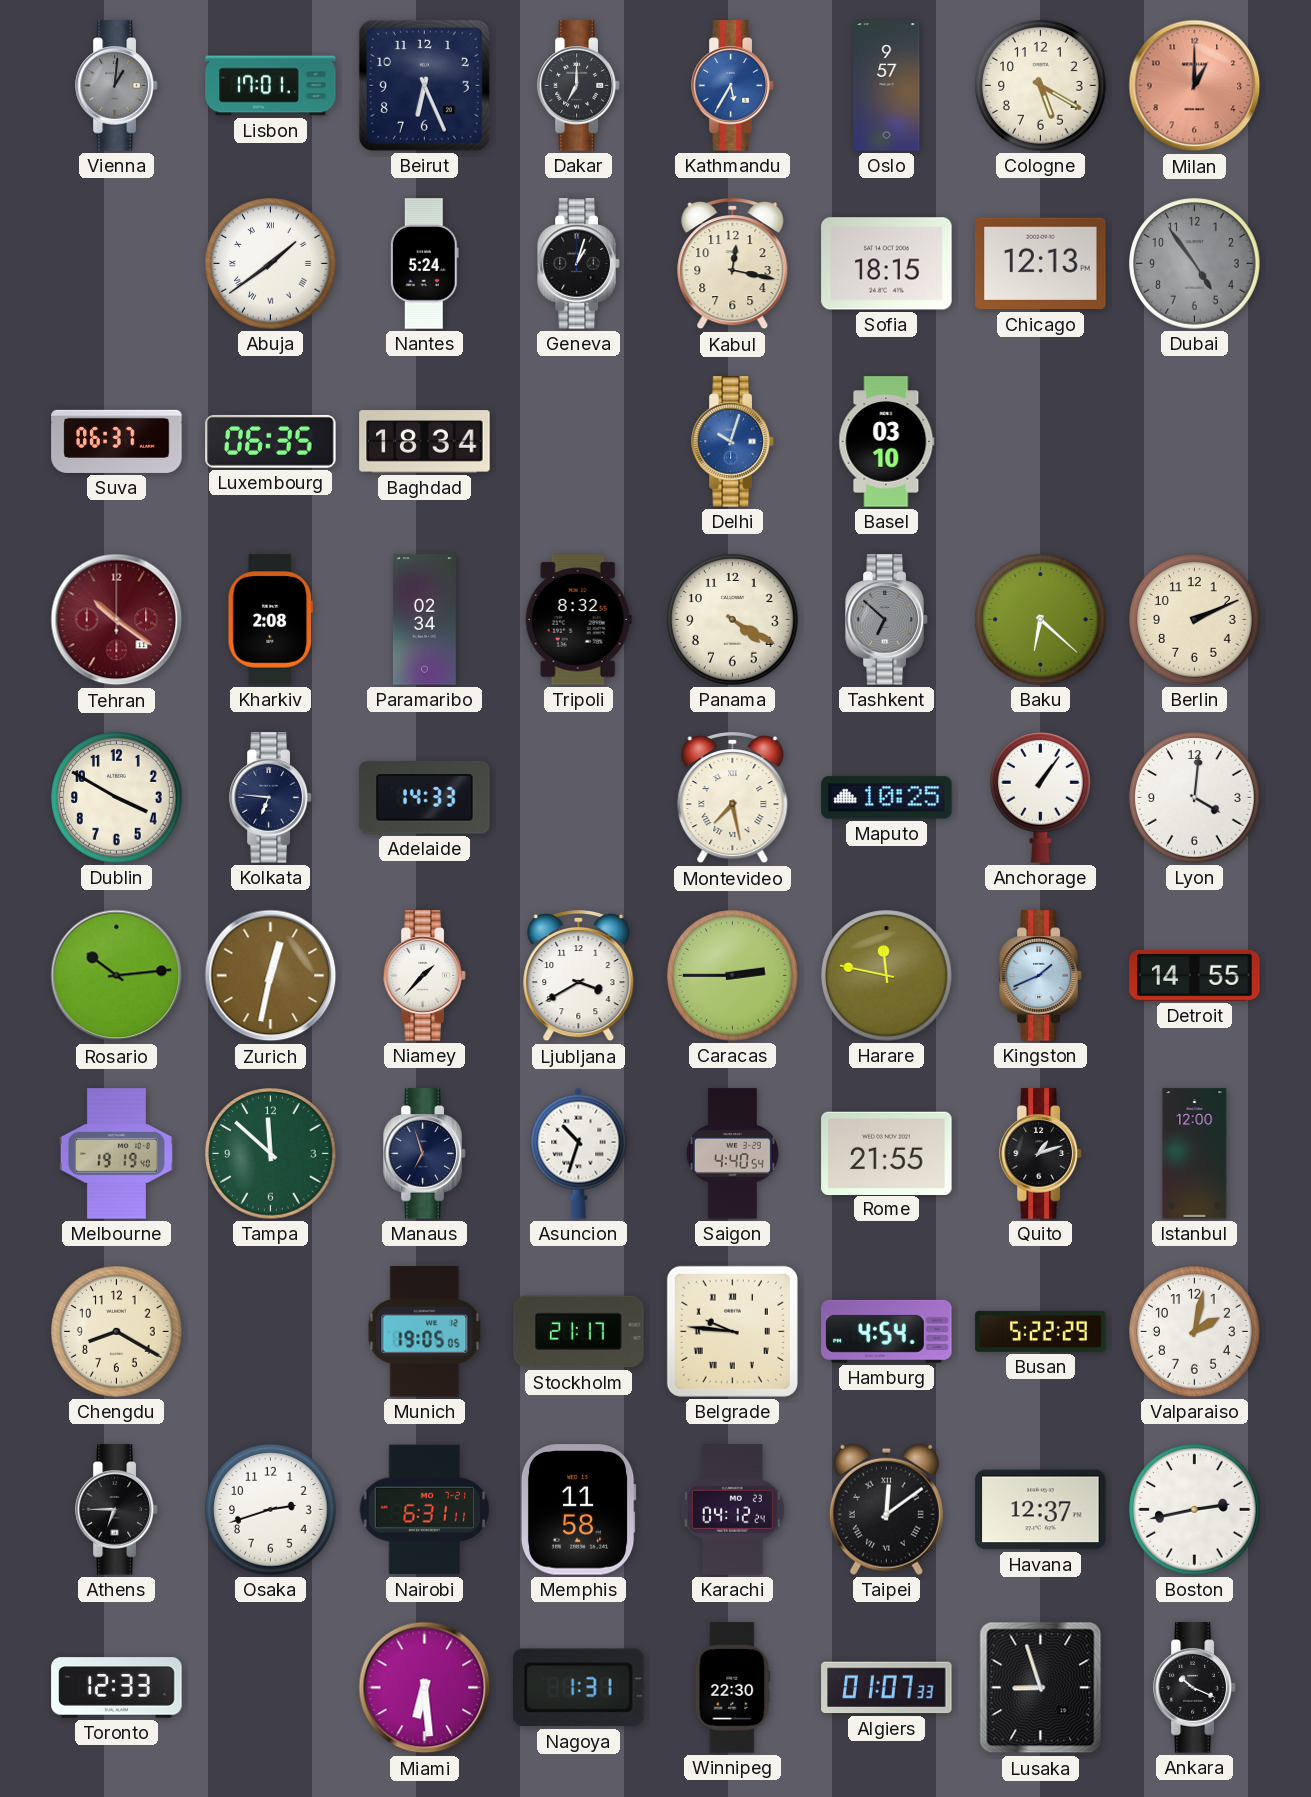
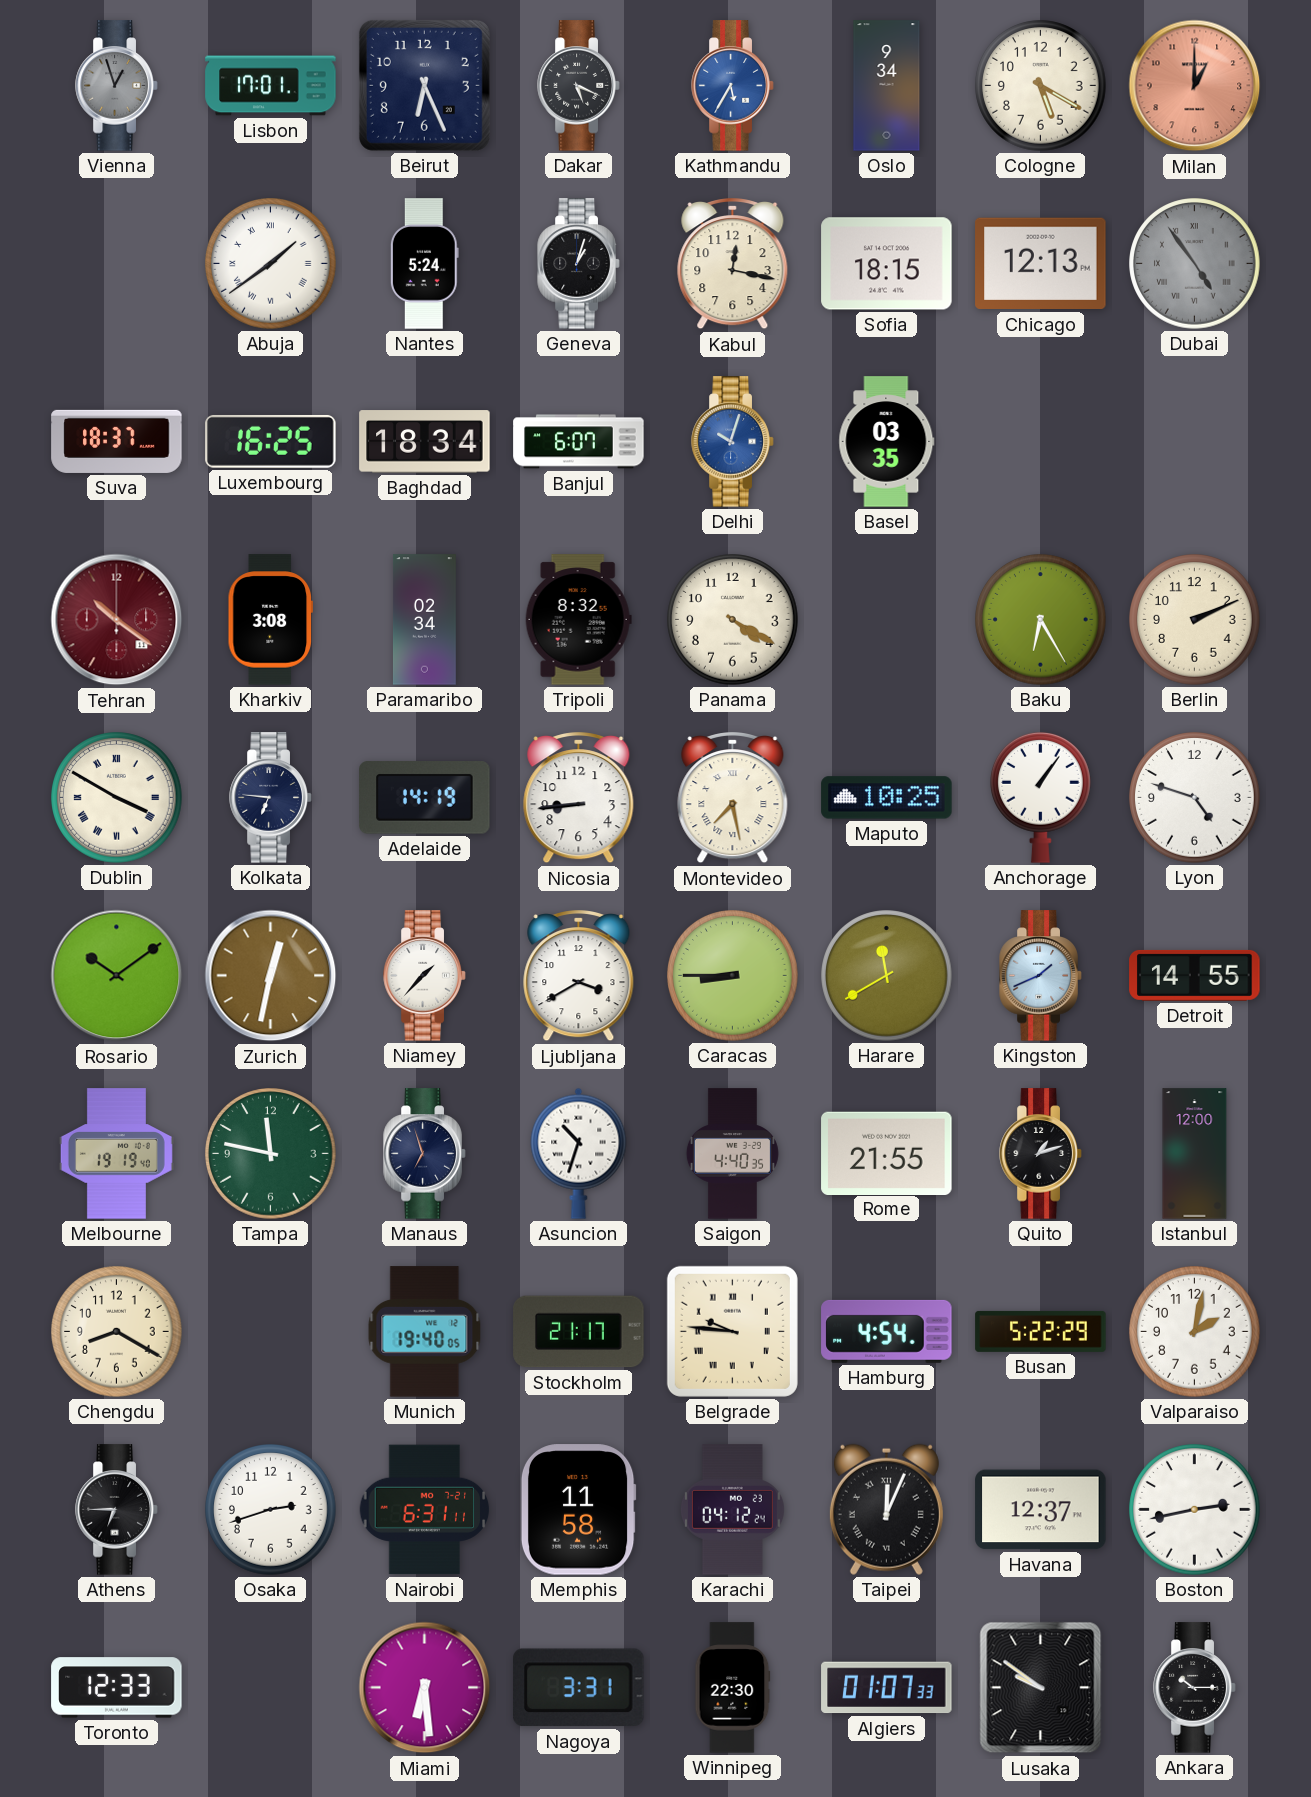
Vienna: 1:01 -> 12:57
Dakar: 7:00 -> 5:19
Oslo: 9:57 -> 9:34
Dubai numerals: Arabic -> Roman
Suva: 06:37 -> 18:37
Luxembourg: 06:35 -> 16:25
Banjul: none -> 6:07
Basel: 03:10 -> 03:35
Kharkiv: 2:08 -> 3:08
Tashkent: 6:52 -> none
Baku: 6:22 -> 6:25
Dublin numerals: Arabic -> Roman
Adelaide: 14:33 -> 14:19
Nicosia: none -> 8:44
Lyon: 4:01 -> 4:48
Rosario: 10:14 -> 10:09
Caracas: 2:45 -> 8:45
Harare: 11:47 -> 11:40
Tampa: 11:52 -> 11:47
Saigon: 4:40:54 -> 4:40:35
Munich: 19:05 -> 19:40
Taipei: 12:09 -> 12:04
Nagoya: 1:31 -> 3:31
Lusaka: 8:57 -> 9:51
Ankara: 10:19 -> 10:15
